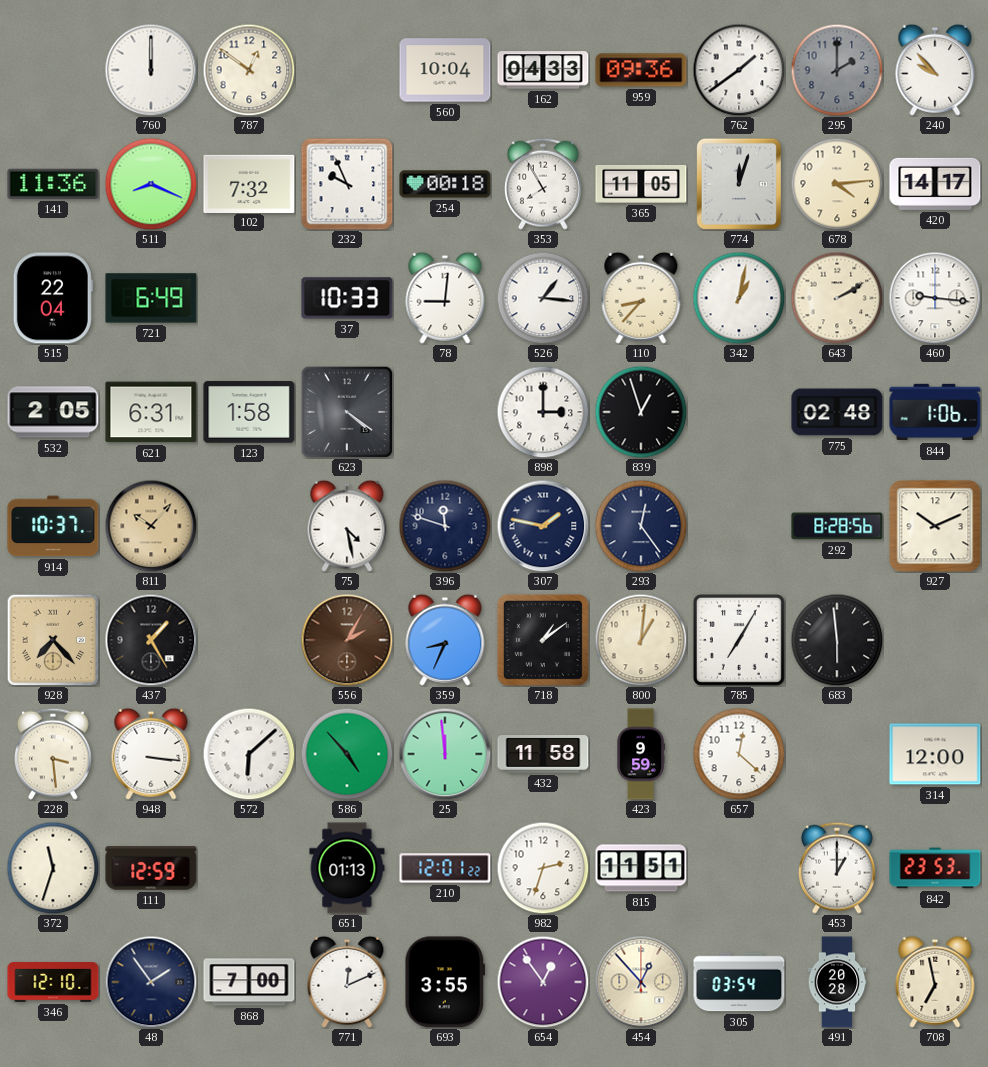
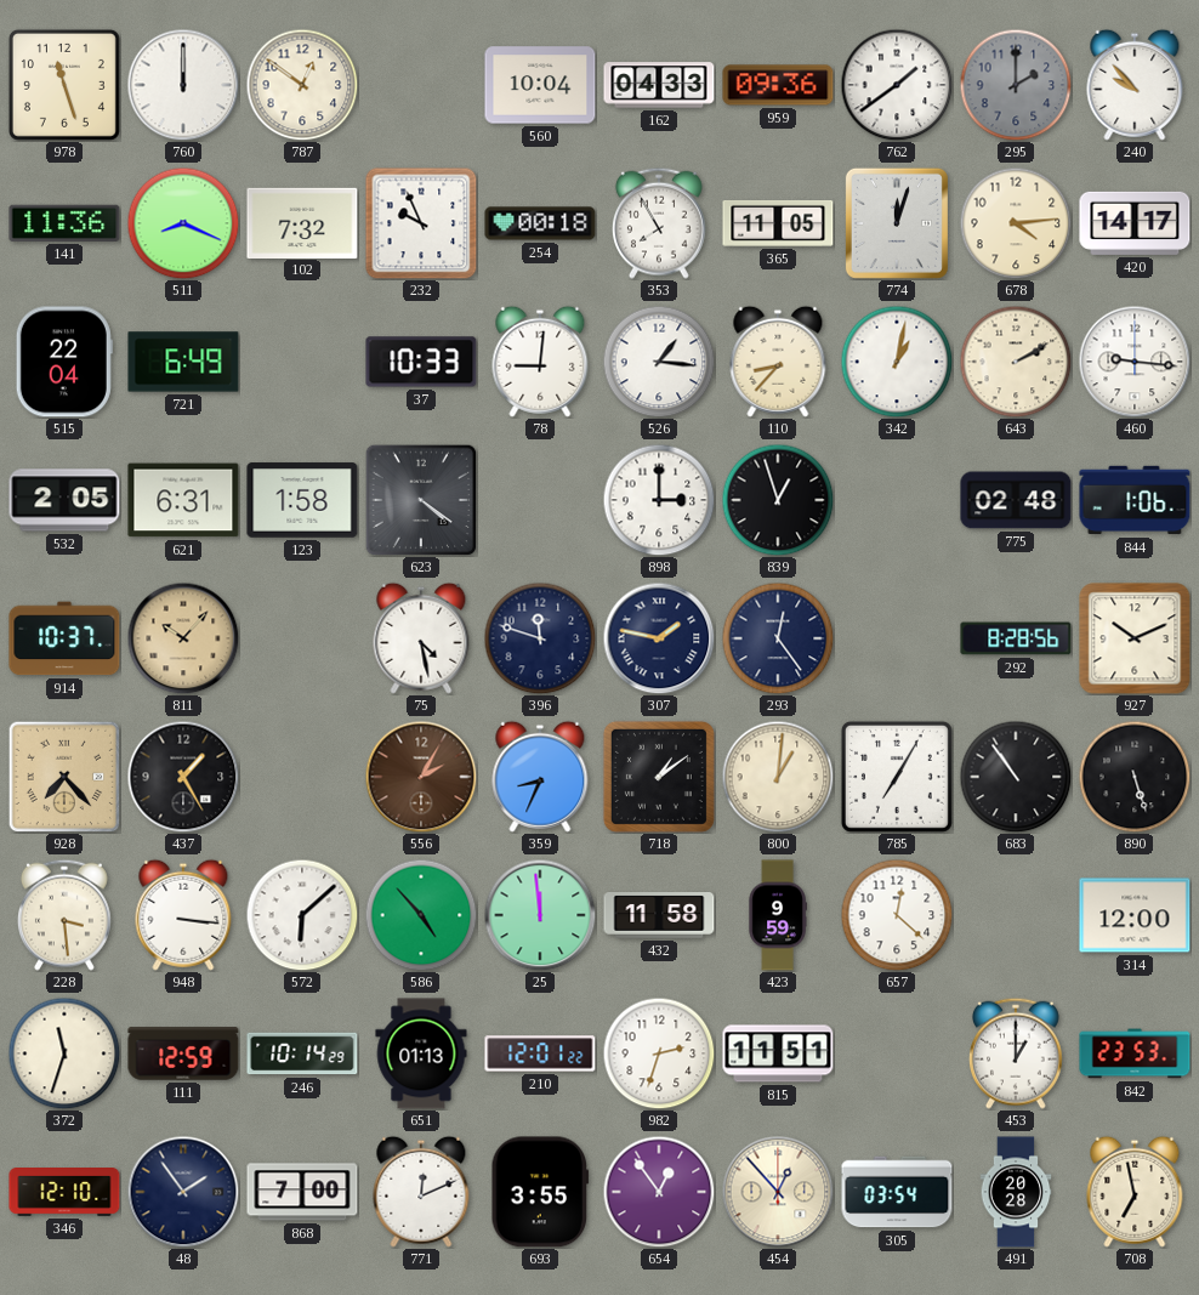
978: none -> 11:27
683: 5:59 -> 10:54
890: none -> 5:27
246: none -> 10:14
